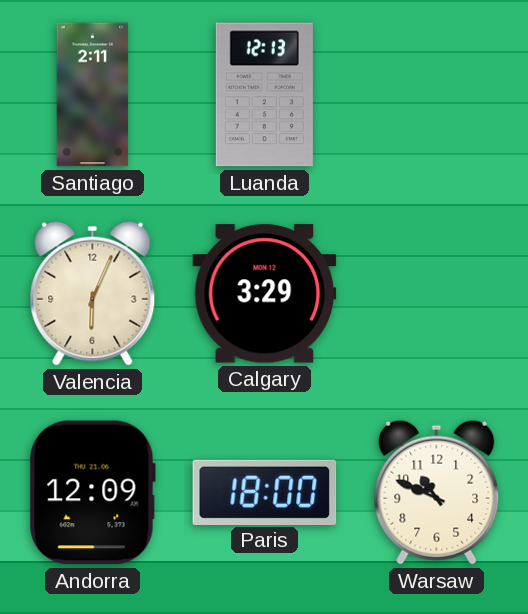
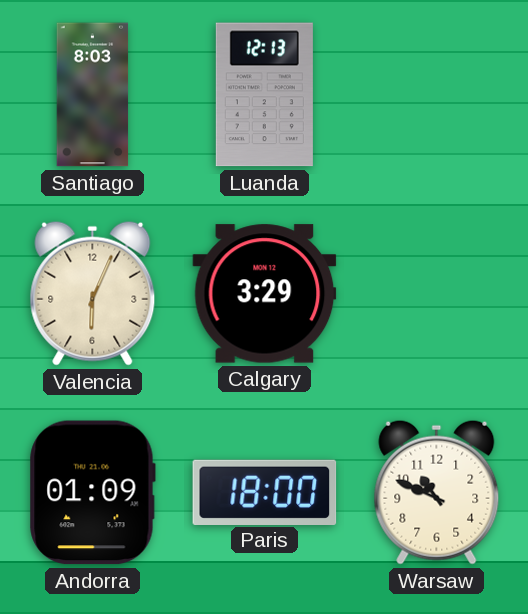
Santiago: 2:11 -> 8:03
Andorra: 12:09 -> 01:09
